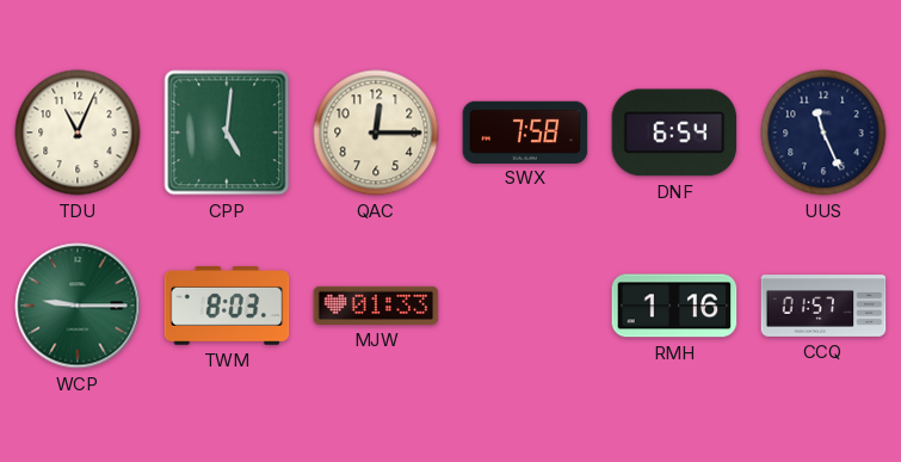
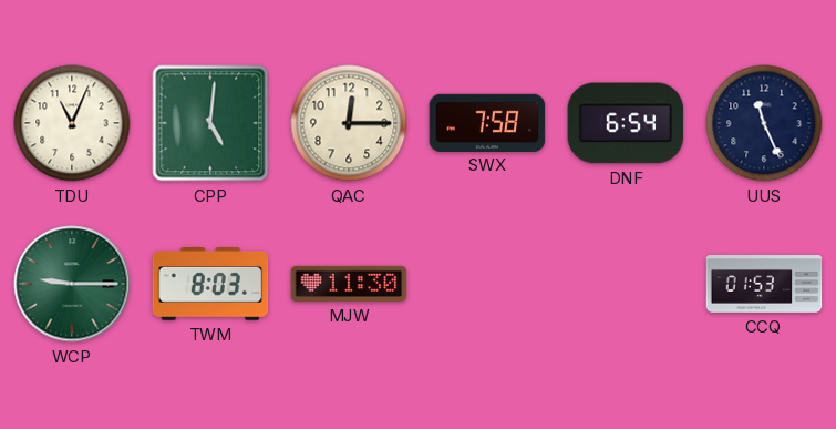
MJW: 01:33 -> 11:30
RMH: 1:16 -> none
CCQ: 01:57 -> 01:53
